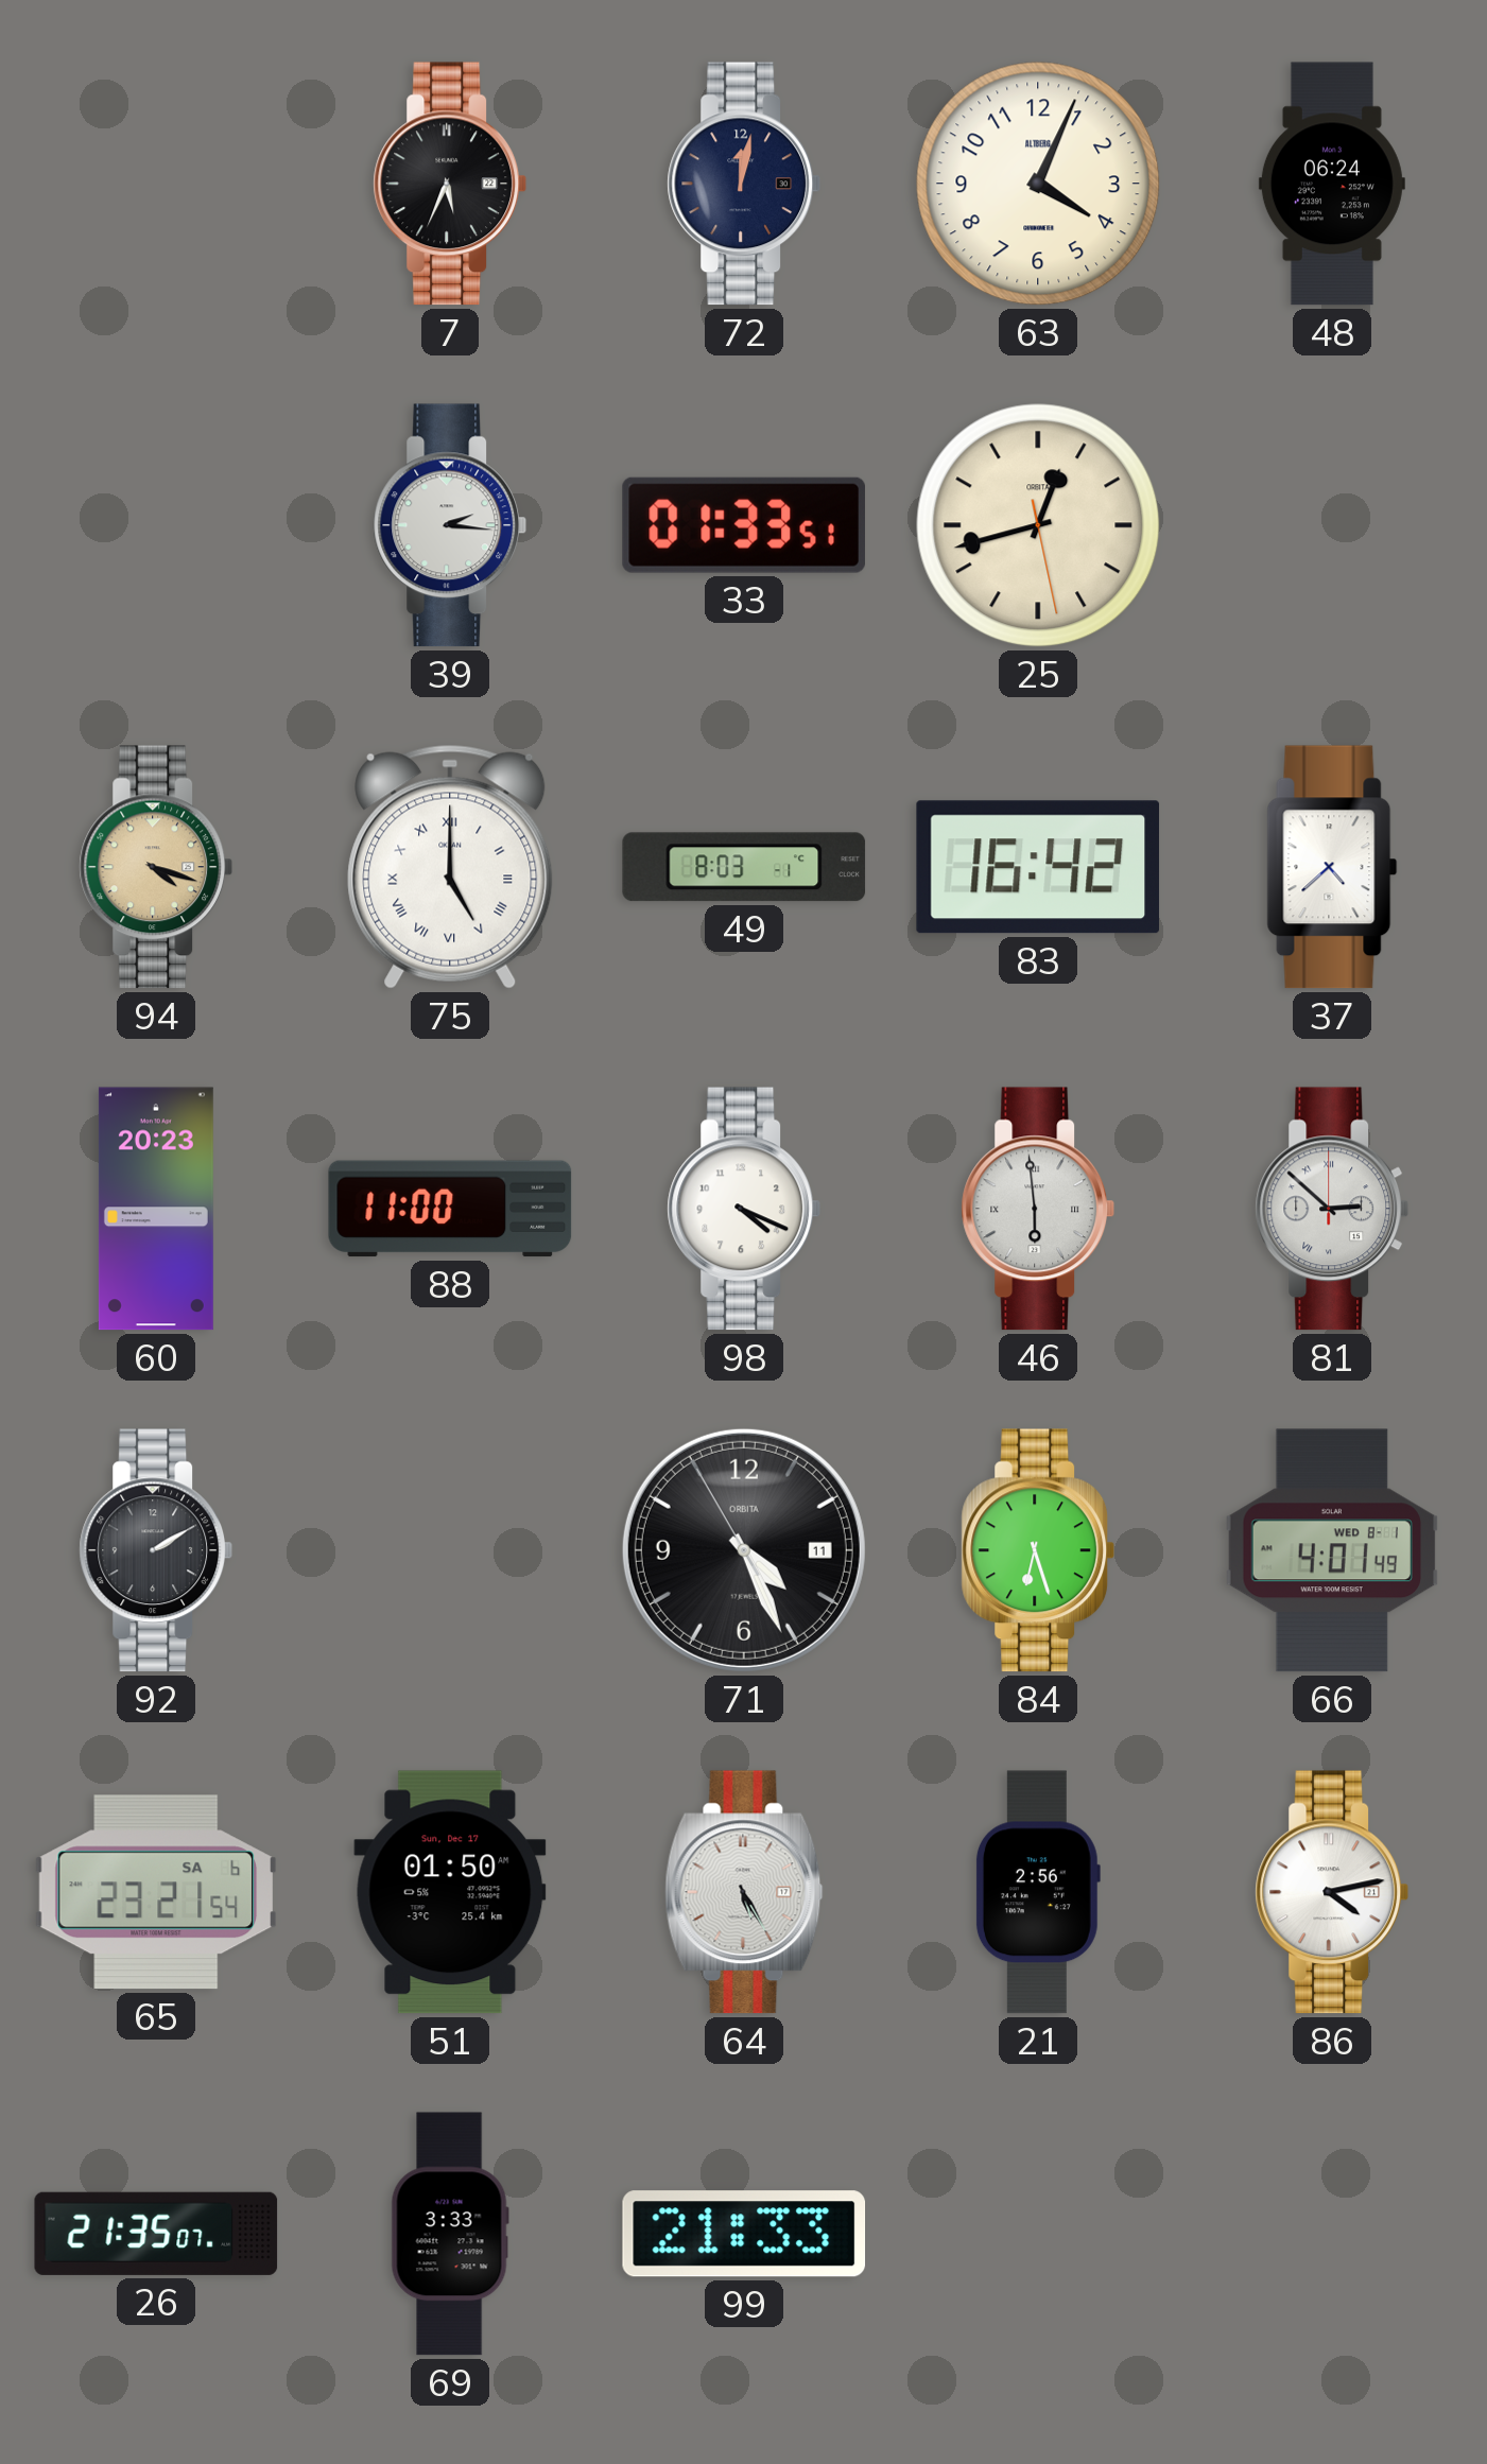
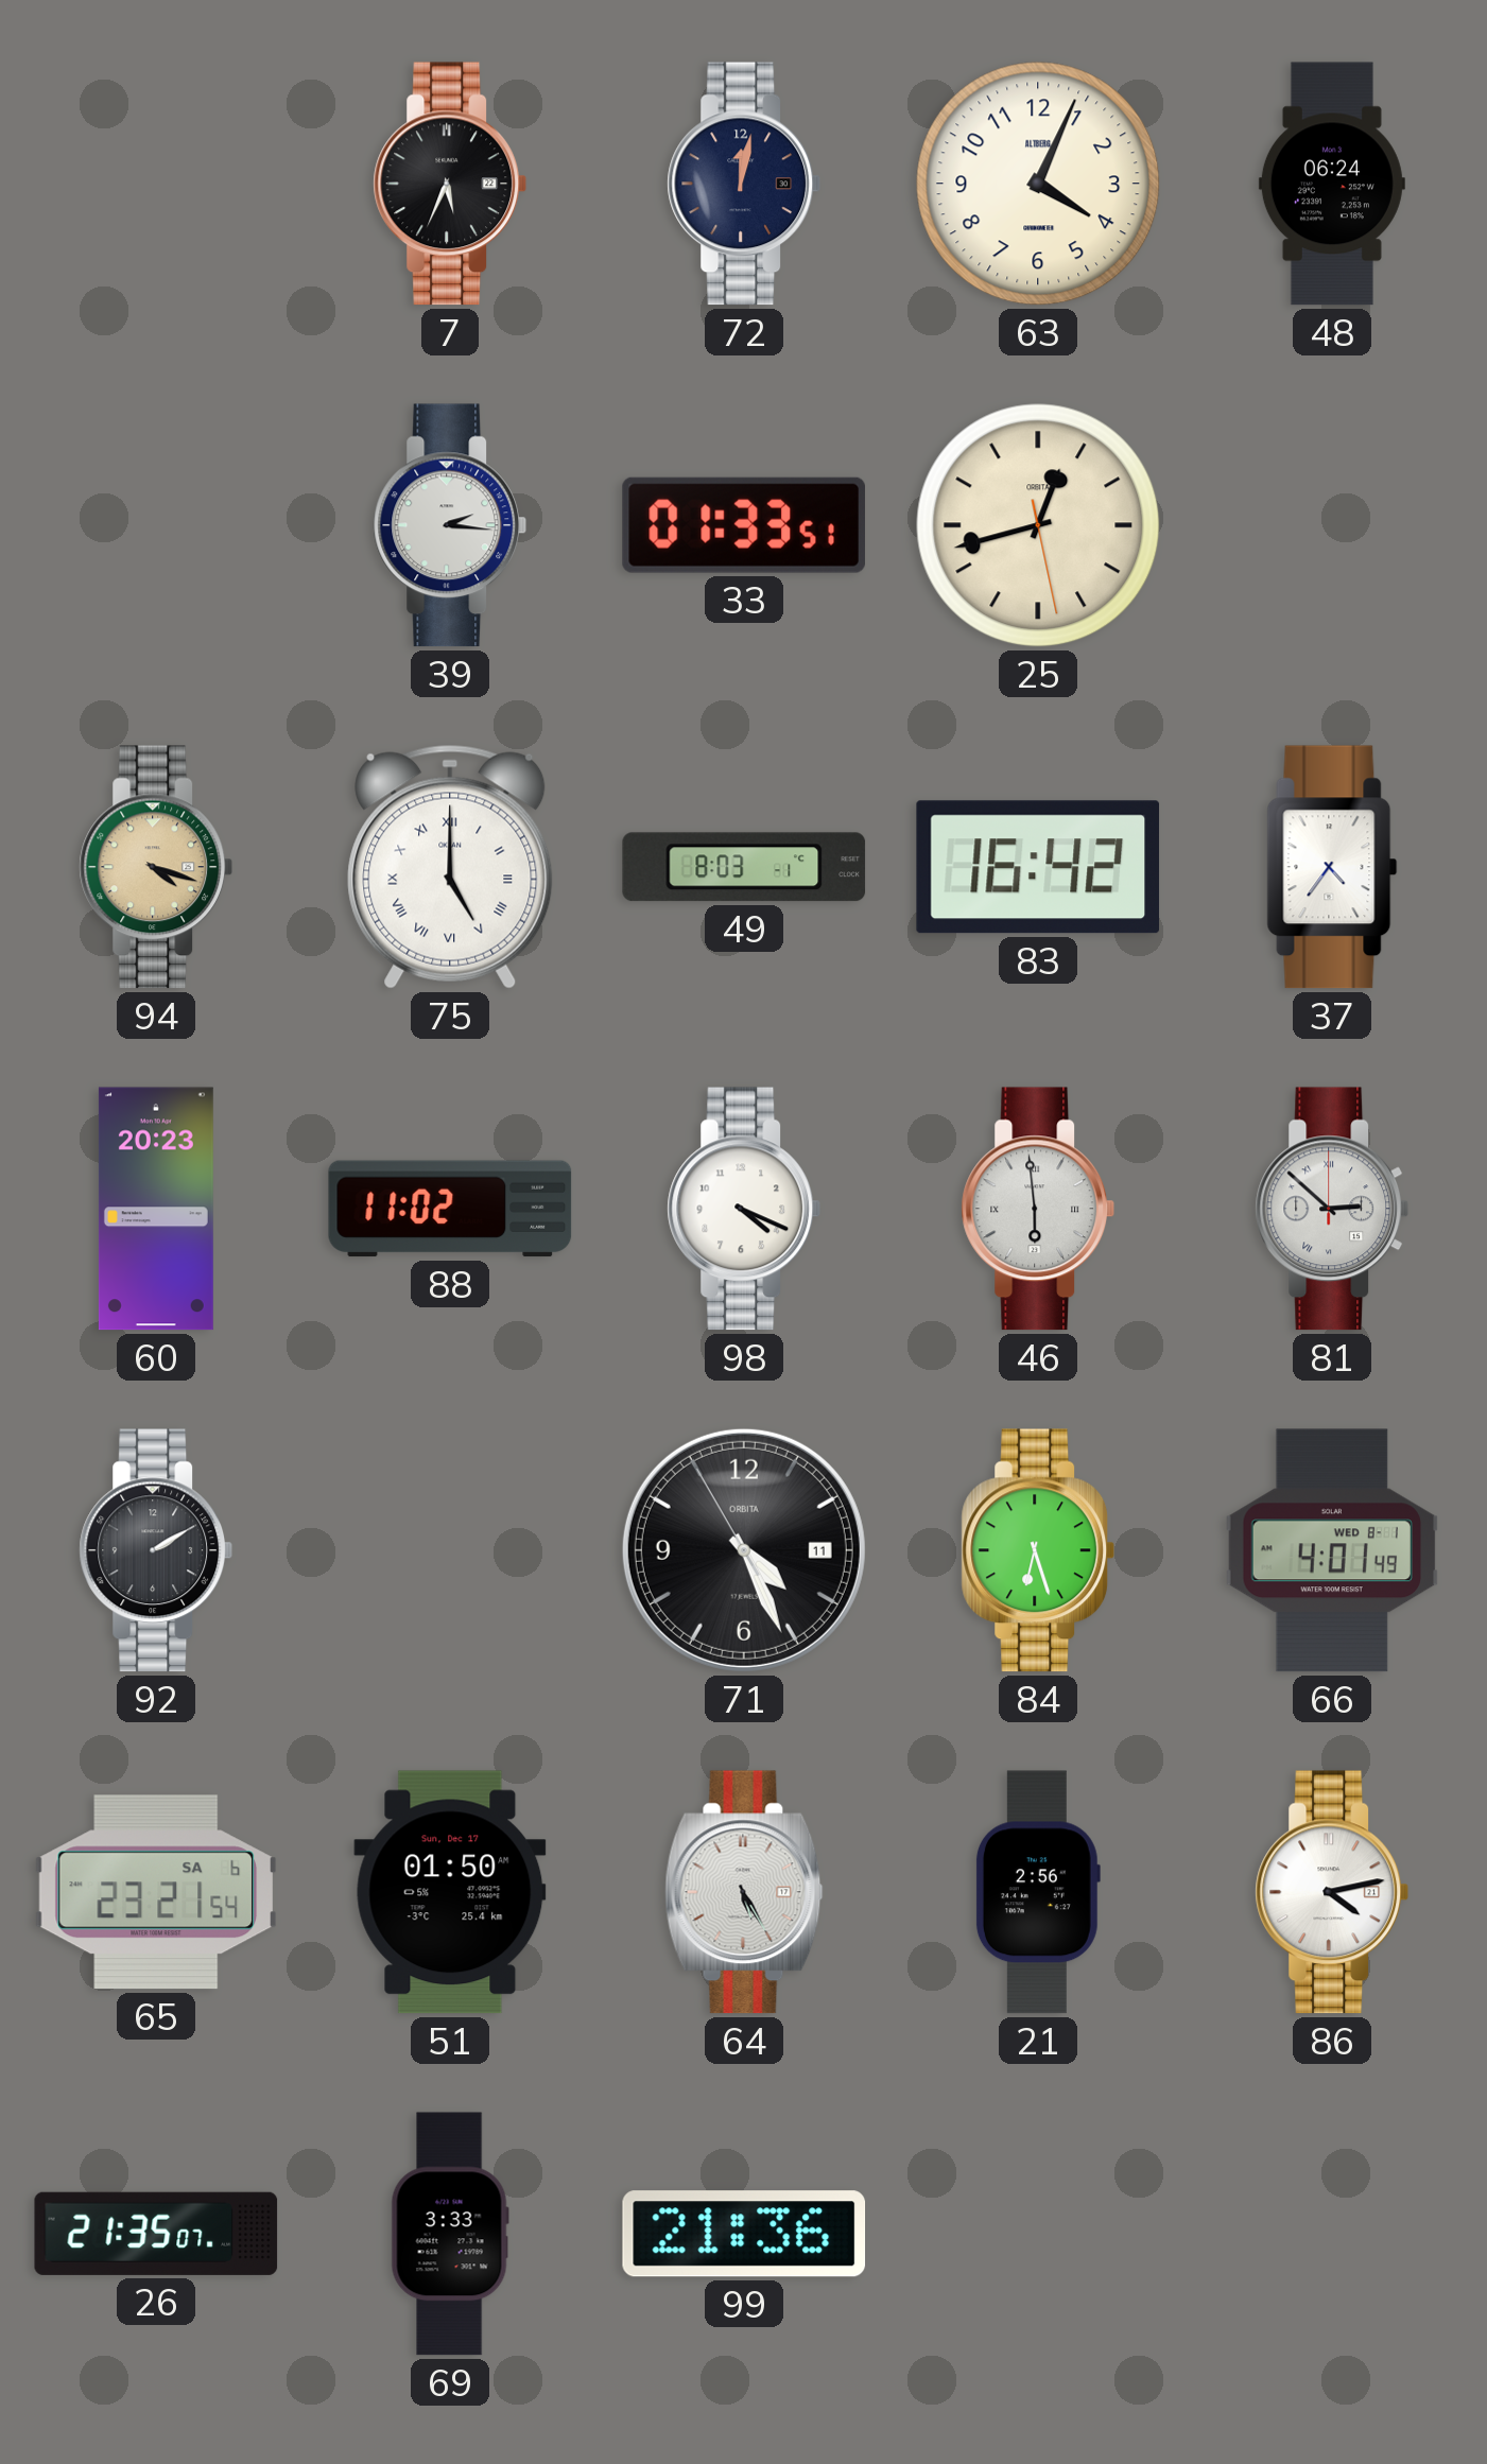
37: 4:38 -> 4:36
88: 11:00 -> 11:02
99: 21:33 -> 21:36
